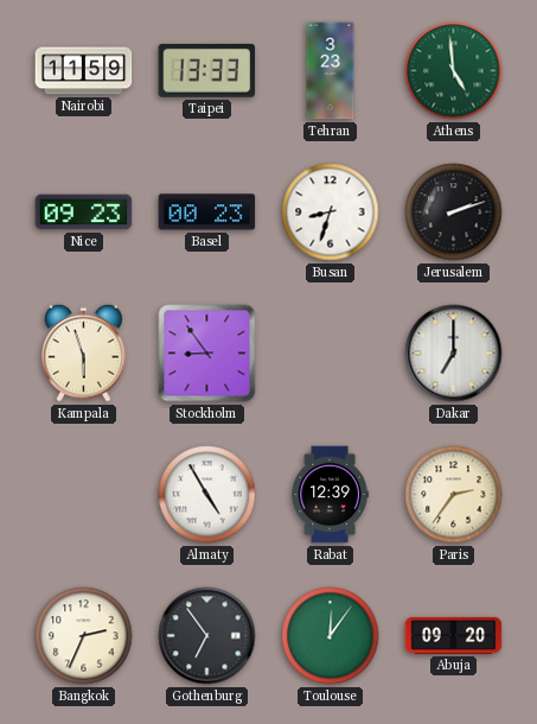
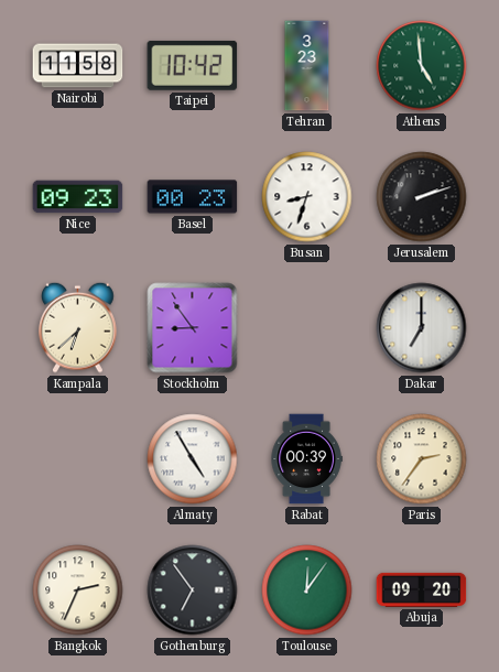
Nairobi: 11:59 -> 11:58
Taipei: 13:33 -> 10:42
Kampala: 5:57 -> 6:38
Rabat: 12:39 -> 00:39
